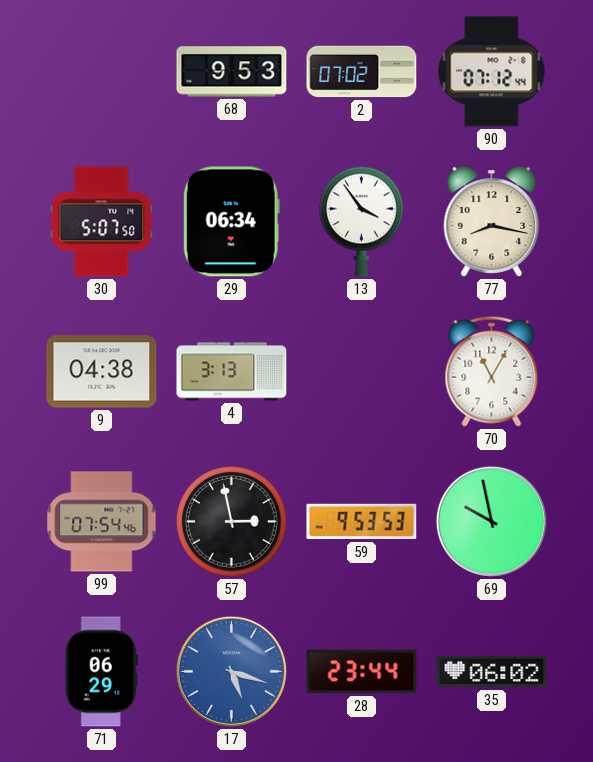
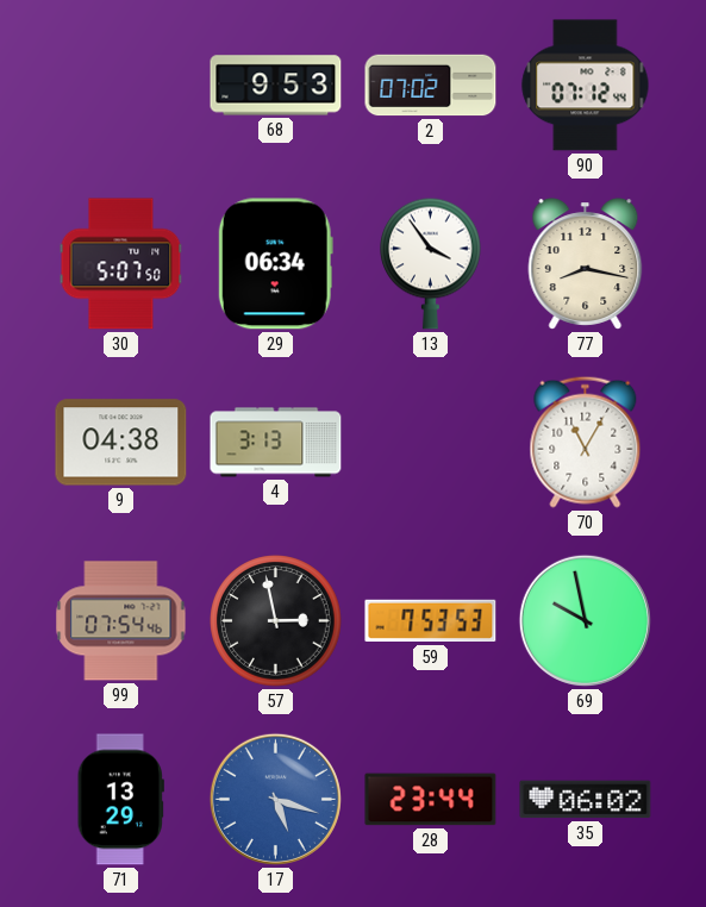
59: 9:53 -> 7:53
71: 06:29 -> 13:29
